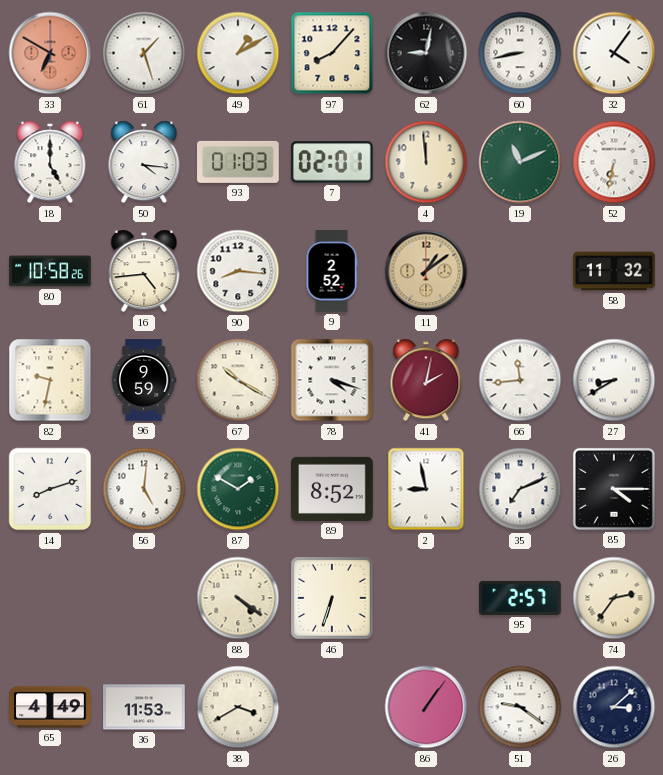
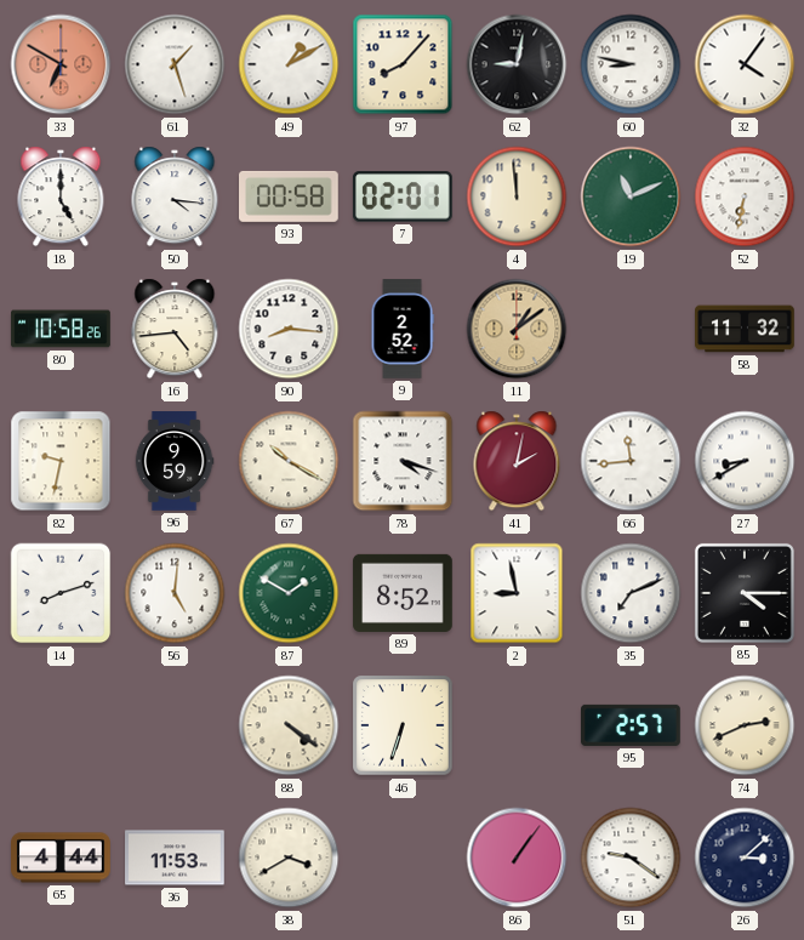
60: 8:43 -> 8:47
93: 01:03 -> 00:58
74: 2:36 -> 2:41
65: 4:49 -> 4:44
